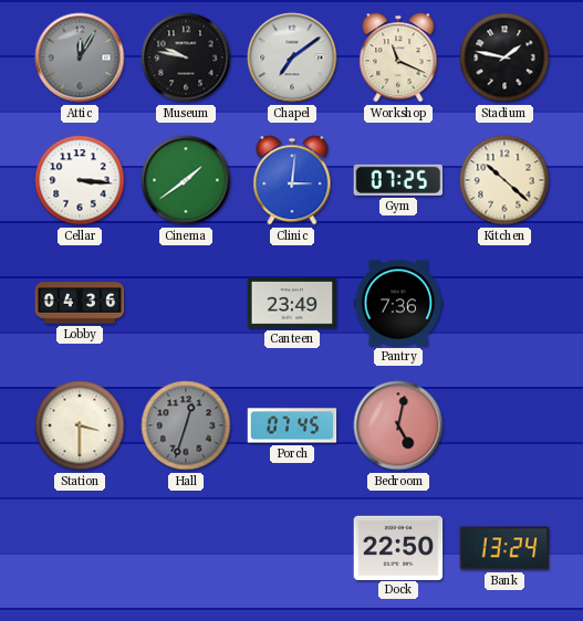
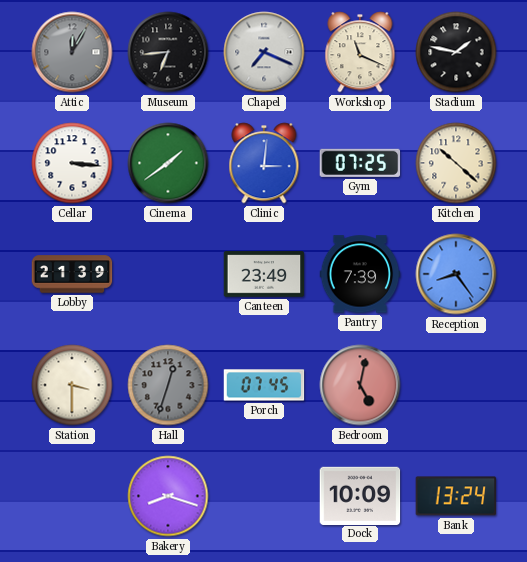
Museum: 9:47 -> 6:44
Chapel: 7:09 -> 7:19
Lobby: 04:36 -> 21:39
Pantry: 7:36 -> 7:39
Reception: none -> 8:24
Bakery: none -> 8:18
Dock: 22:50 -> 10:09
